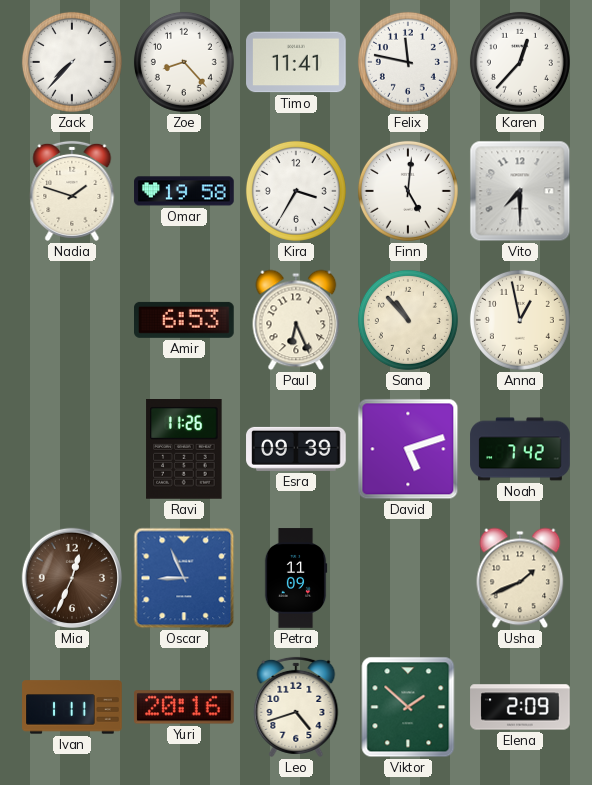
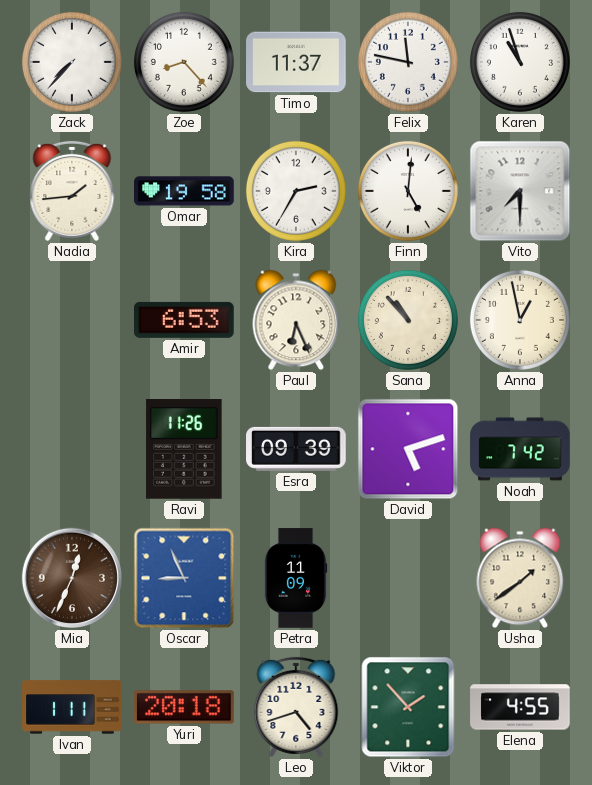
Timo: 11:41 -> 11:37
Karen: 12:37 -> 10:57
Nadia: 1:48 -> 1:44
Kira: 3:35 -> 2:35
Usha: 1:41 -> 1:39
Yuri: 20:16 -> 20:18
Viktor: 1:52 -> 1:53
Elena: 2:09 -> 4:55
